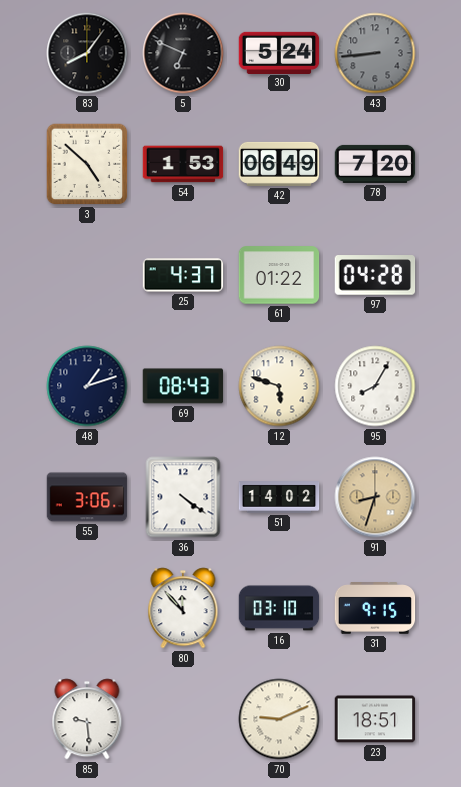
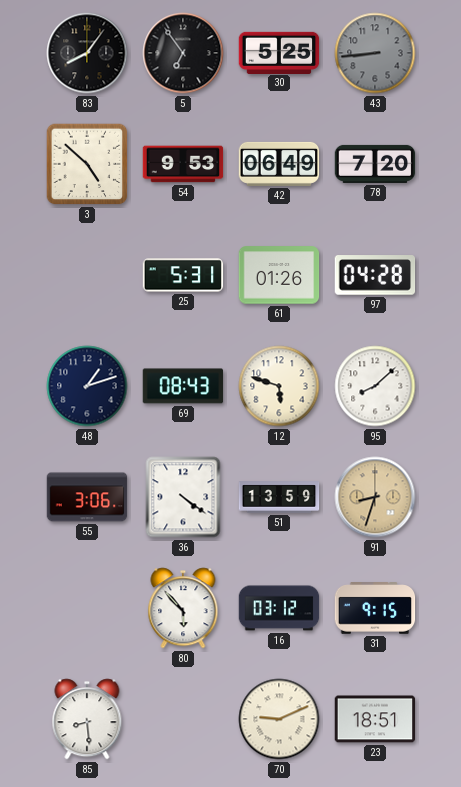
5: 6:49 -> 6:54
30: 5:24 -> 5:25
54: 1:53 -> 9:53
25: 4:37 -> 5:31
61: 01:22 -> 01:26
95: 8:05 -> 8:08
51: 14:02 -> 13:59
80: 11:53 -> 5:53
16: 03:10 -> 03:12
85: 9:29 -> 8:29
